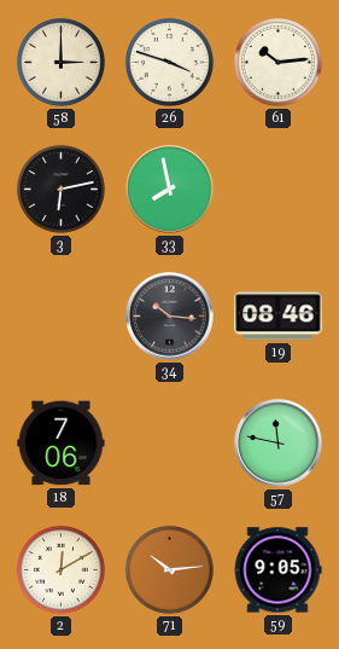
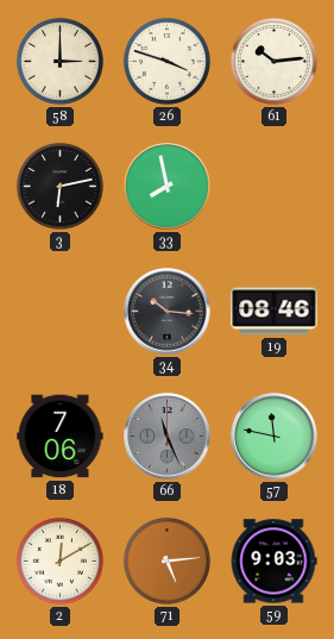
66: none -> 11:26
71: 10:14 -> 5:14
59: 9:05 -> 9:03
